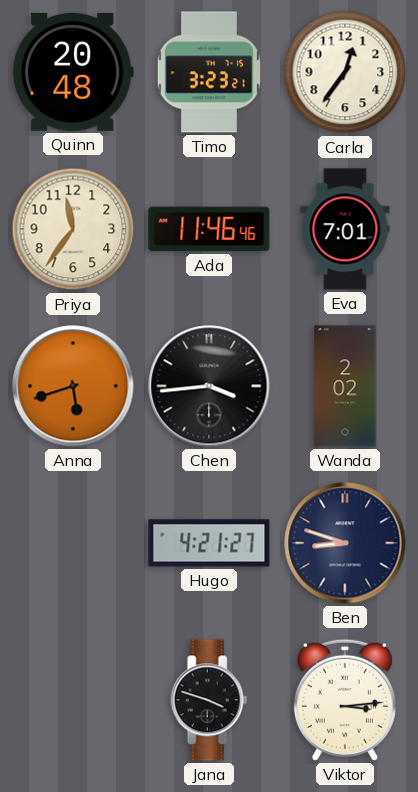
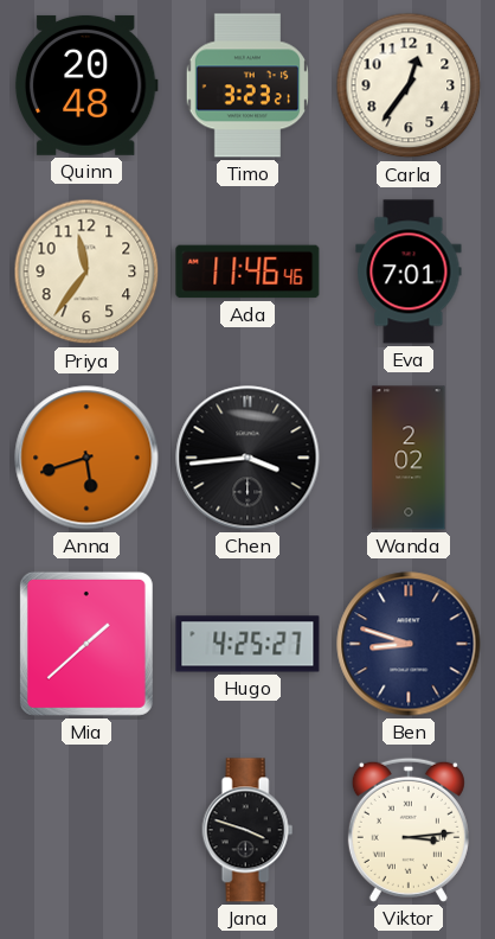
Mia: none -> 1:38
Hugo: 4:21 -> 4:25
